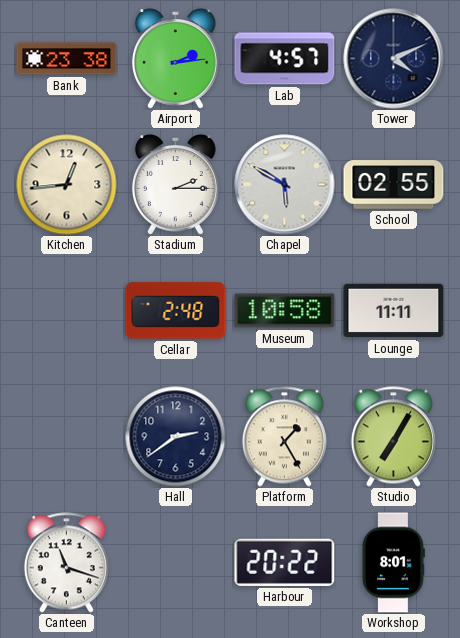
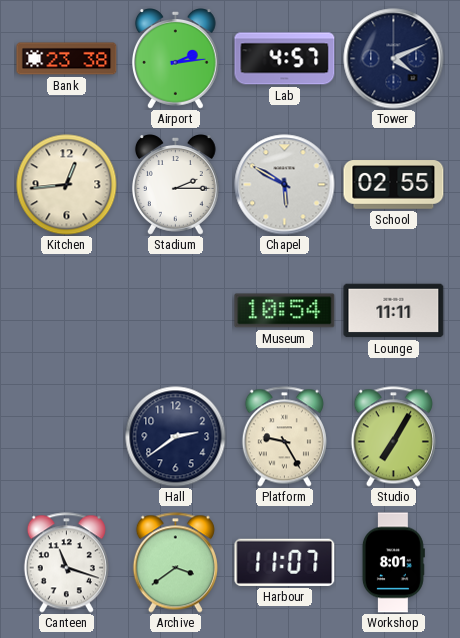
Cellar: 2:48 -> none
Museum: 10:58 -> 10:54
Platform: 1:25 -> 9:25
Archive: none -> 3:39
Harbour: 20:22 -> 11:07
